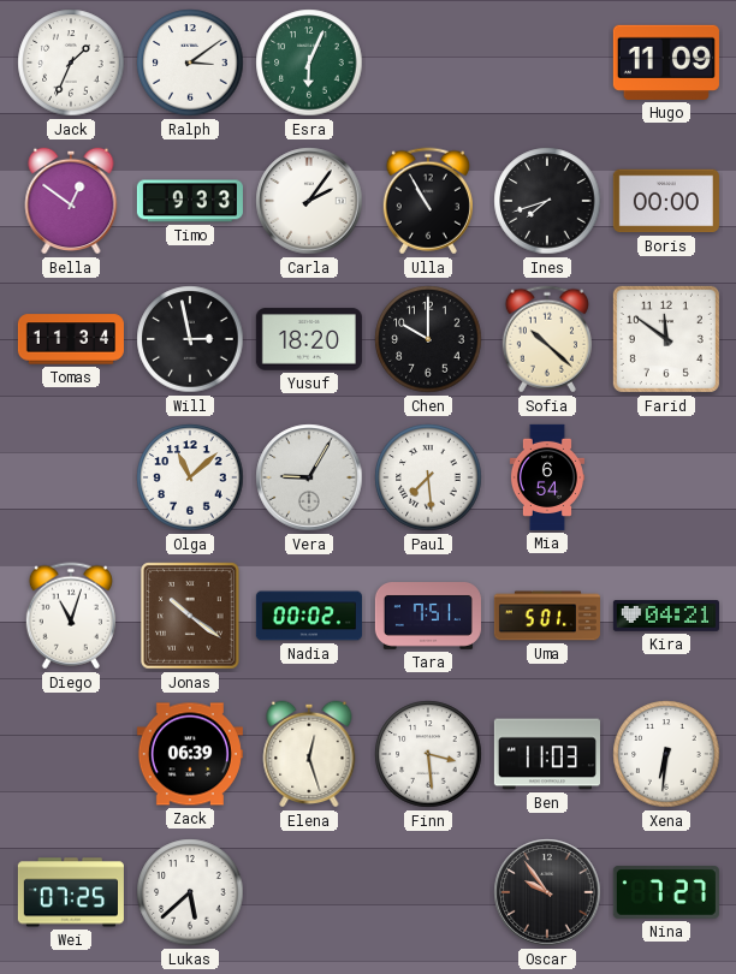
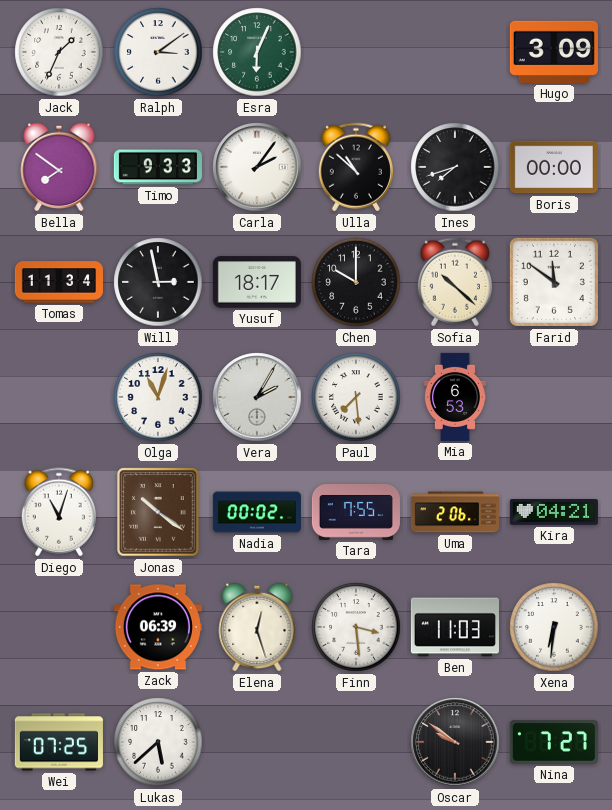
Hugo: 11:09 -> 3:09
Bella: 12:51 -> 7:51
Ulla: 10:55 -> 10:52
Yusuf: 18:20 -> 18:17
Olga: 11:08 -> 11:03
Vera: 9:05 -> 2:05
Mia: 6:54 -> 6:53
Tara: 7:51 -> 7:55
Uma: 5:01 -> 2:06
Oscar: 9:54 -> 9:51
